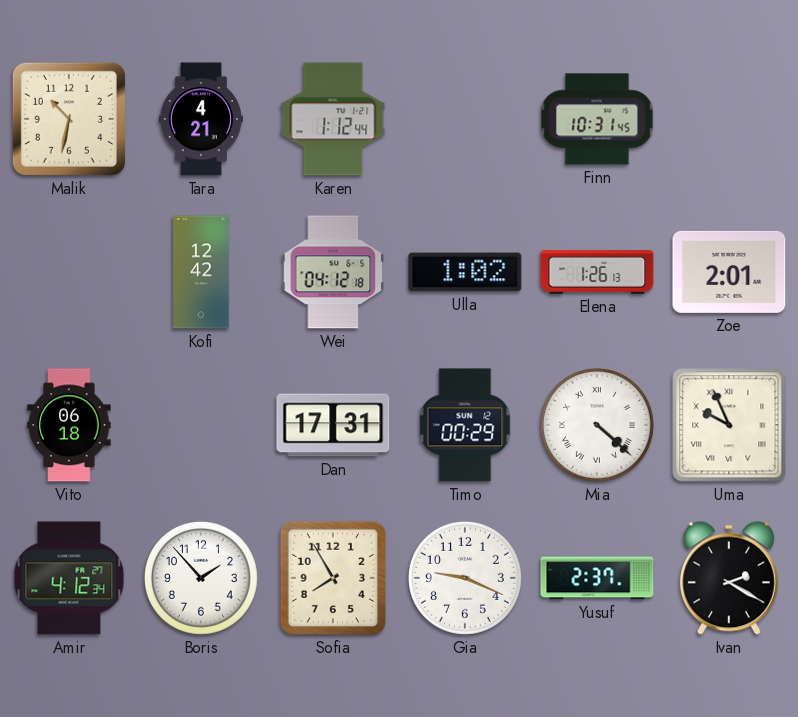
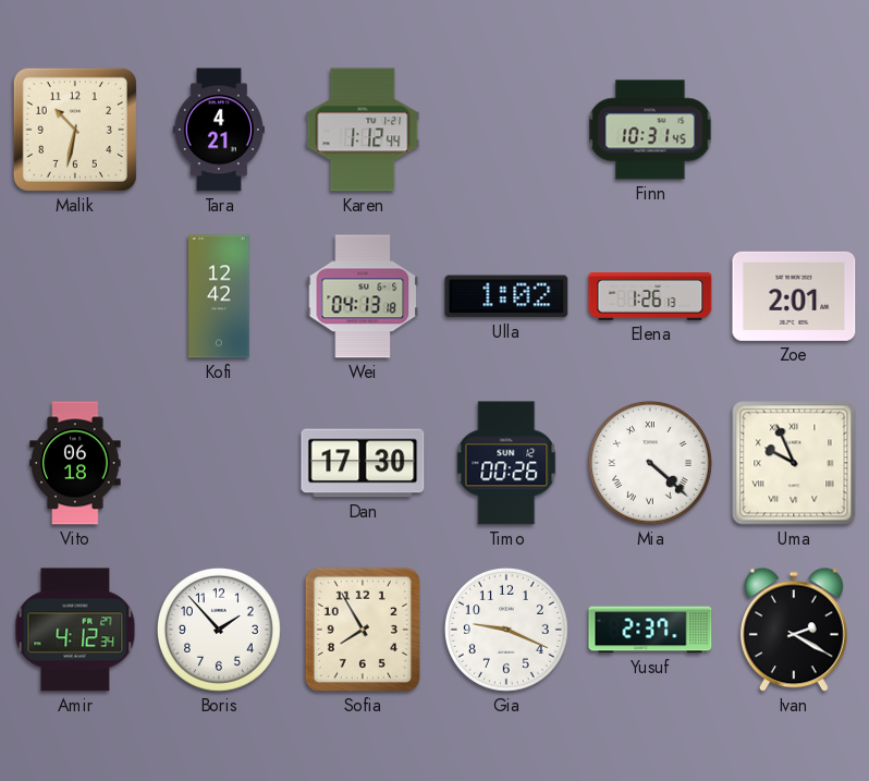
Wei: 04:12 -> 04:13
Dan: 17:31 -> 17:30
Timo: 00:29 -> 00:26
